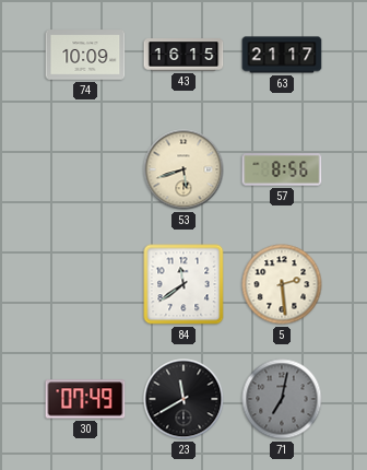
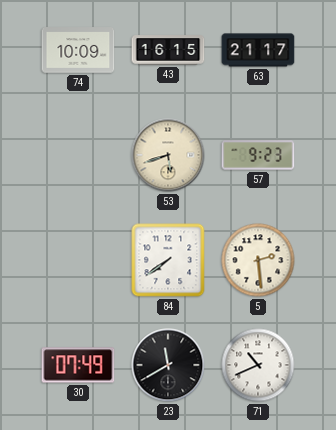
57: 8:56 -> 9:23
84: 11:39 -> 7:39
71: 7:02 -> 10:41
71 dial: grey -> white
